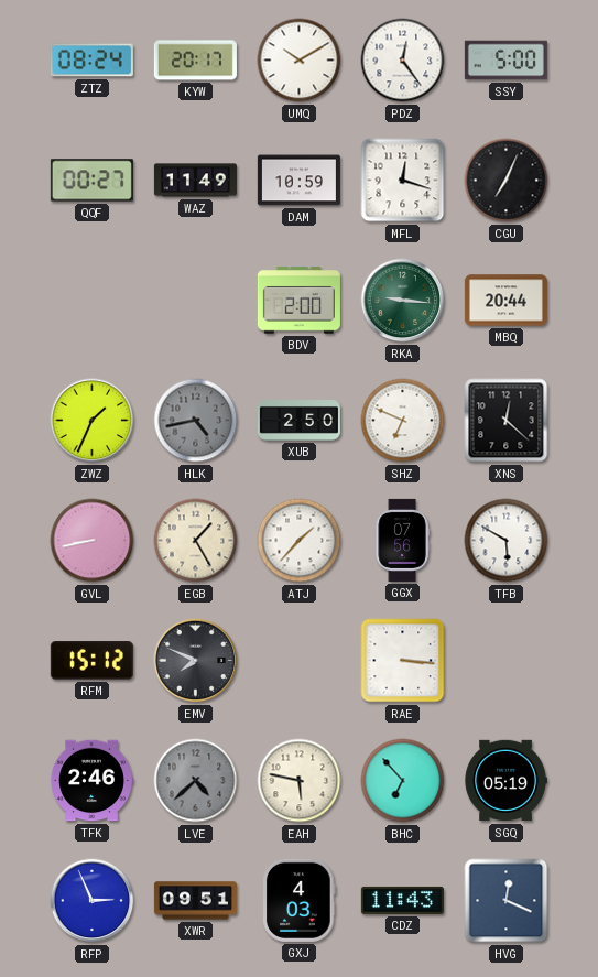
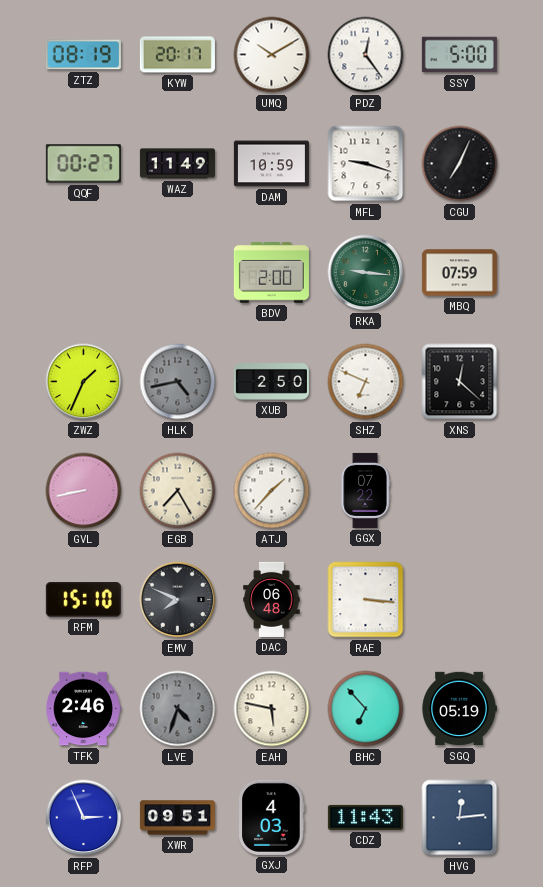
ZTZ: 08:24 -> 08:19
MFL: 12:18 -> 9:18
MBQ: 20:44 -> 07:59
EGB: 1:25 -> 7:25
GGX: 07:56 -> 07:22
TFB: 5:50 -> none
RFM: 15:12 -> 15:10
DAC: none -> 06:48
LVE: 4:38 -> 4:33
HVG: 12:19 -> 12:14
